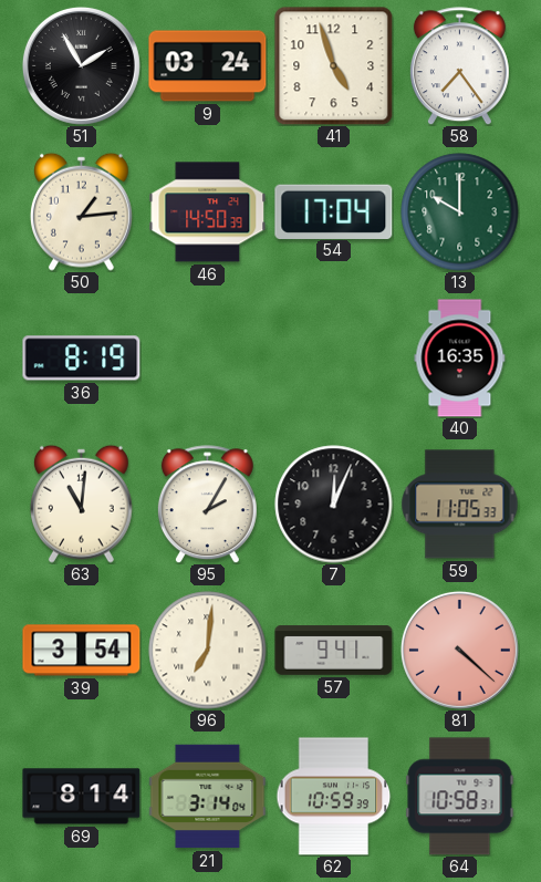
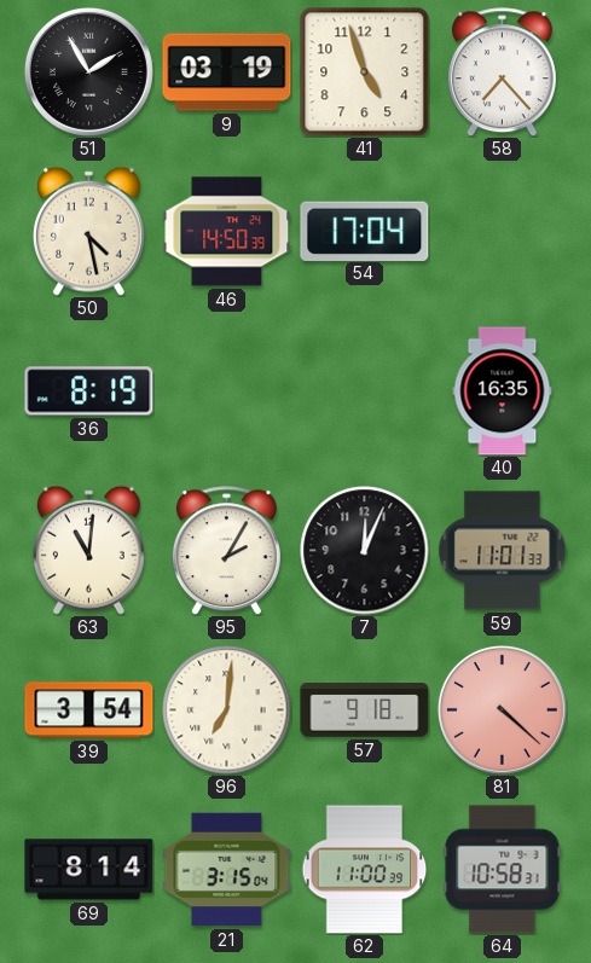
9: 03:24 -> 03:19
58: 7:24 -> 7:23
50: 1:14 -> 4:28
13: 10:00 -> none
59: 11:05 -> 11:01
57: 9:41 -> 9:18
21: 3:14 -> 3:15
62: 10:59 -> 11:00
